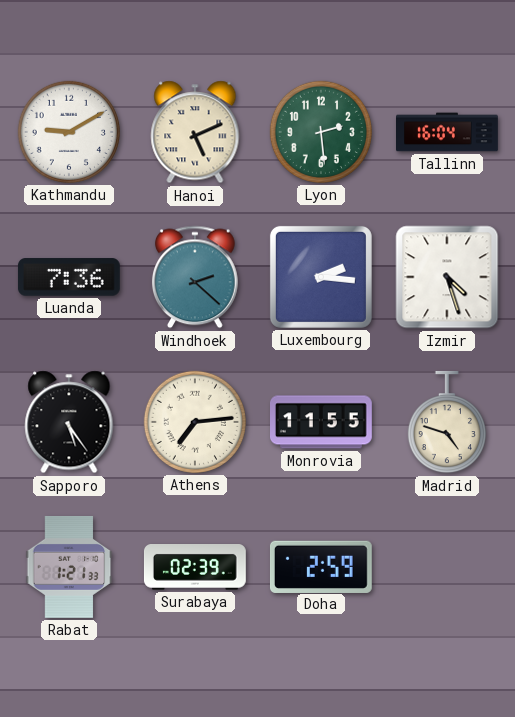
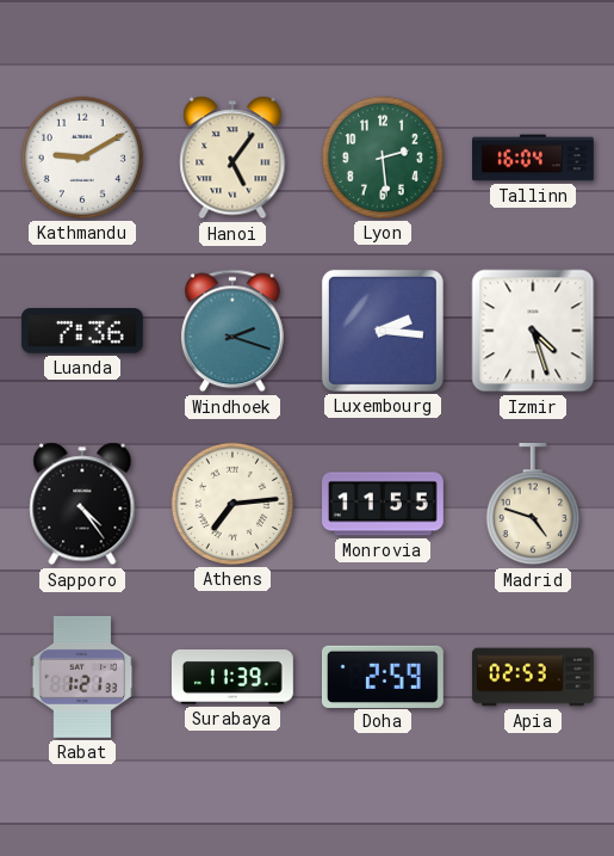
Hanoi: 5:11 -> 5:06
Windhoek: 2:22 -> 2:18
Sapporo: 5:24 -> 4:24
Surabaya: 02:39 -> 11:39
Apia: none -> 02:53
